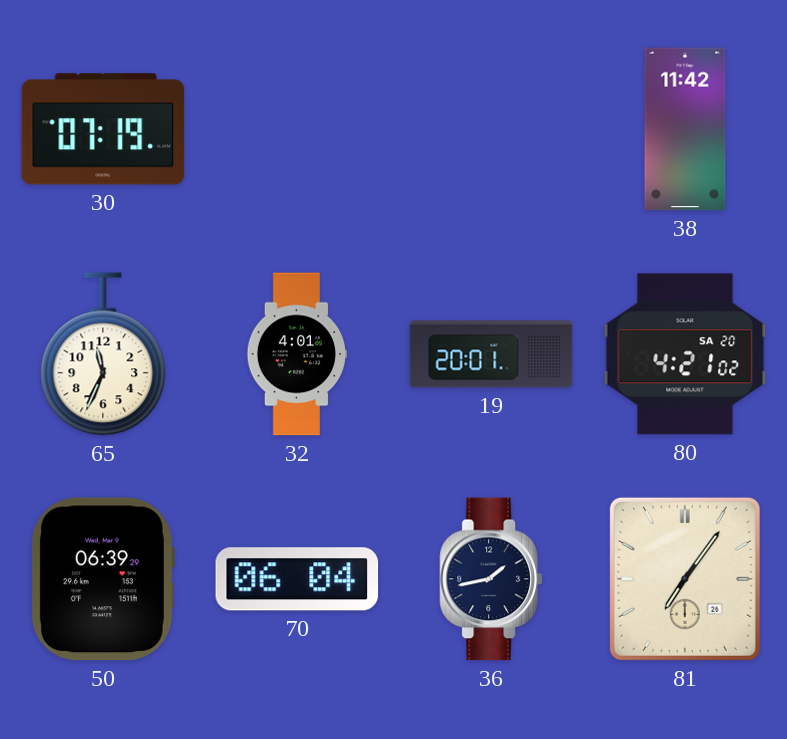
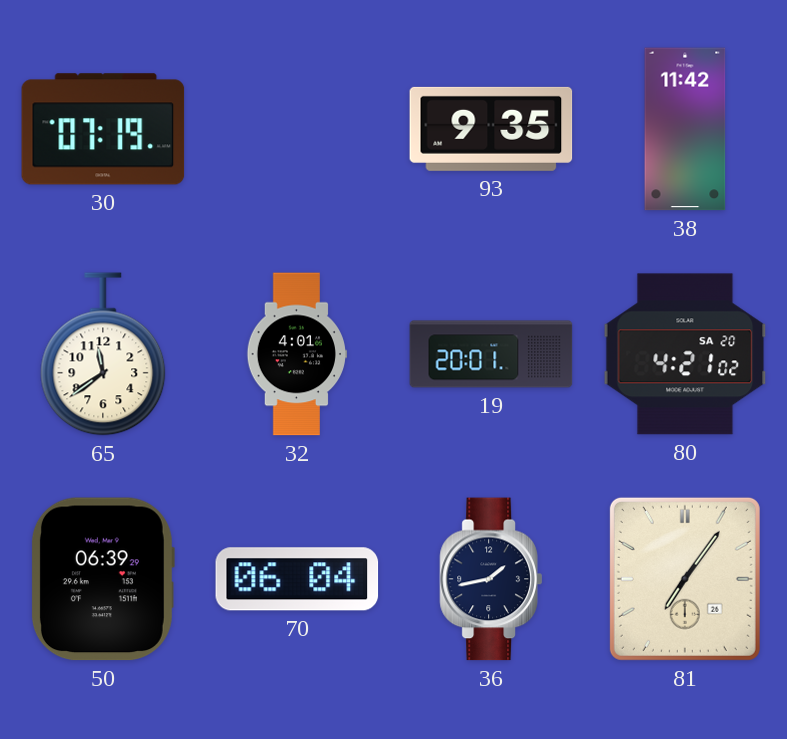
93: none -> 9:35
65: 11:34 -> 11:39
